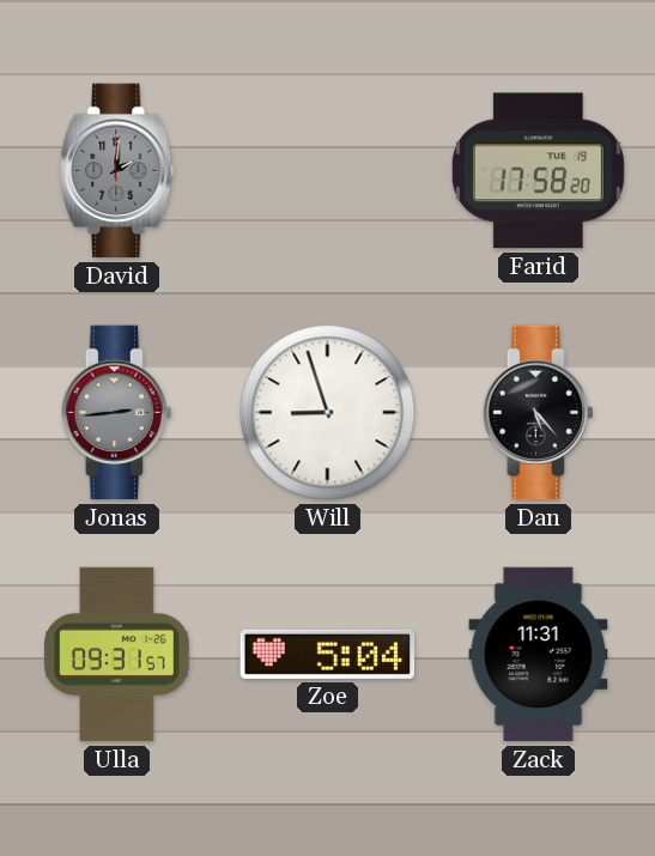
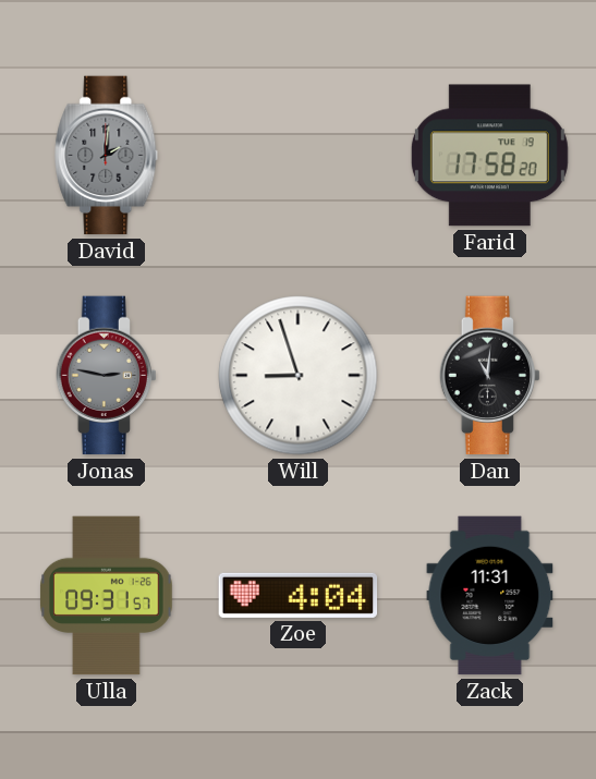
Jonas: 2:44 -> 2:47
Dan: 5:23 -> 11:01
Zoe: 5:04 -> 4:04
